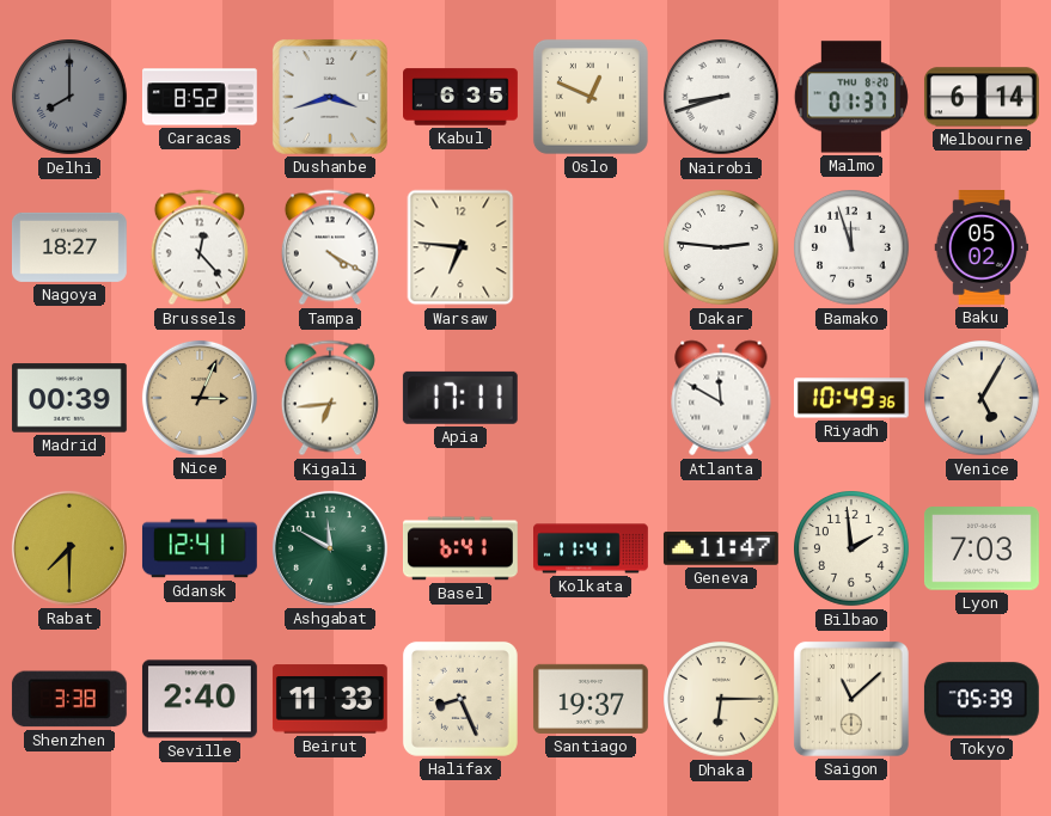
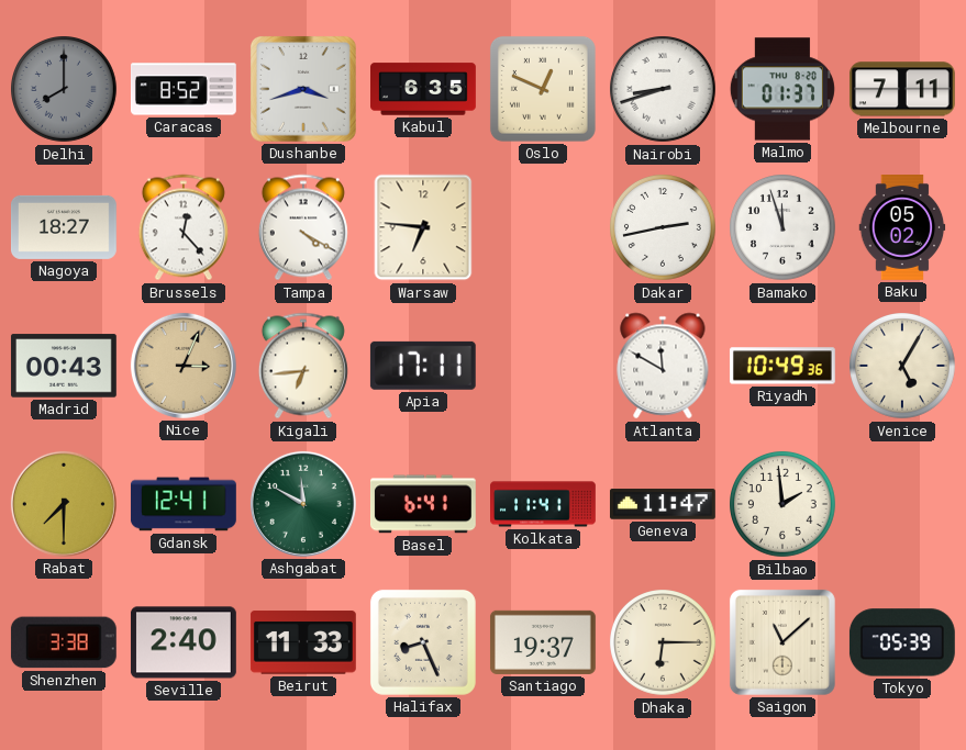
Melbourne: 6:14 -> 7:11
Dakar: 2:46 -> 2:43
Madrid: 00:39 -> 00:43
Lyon: 7:03 -> none
